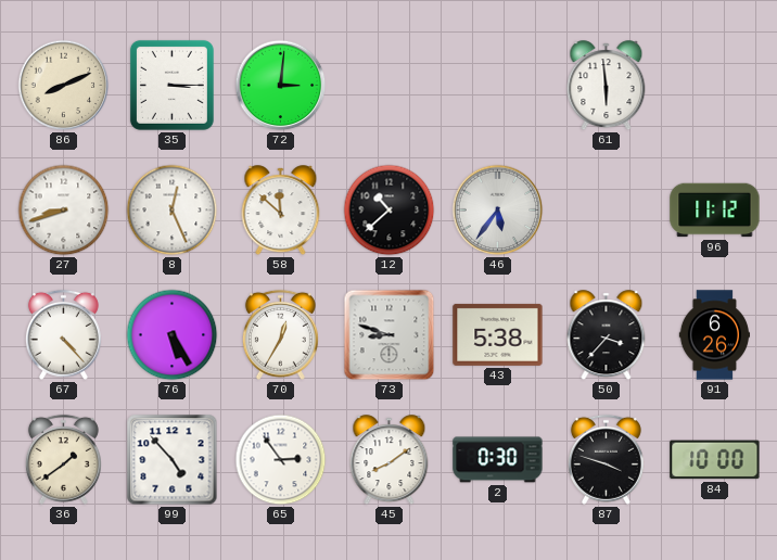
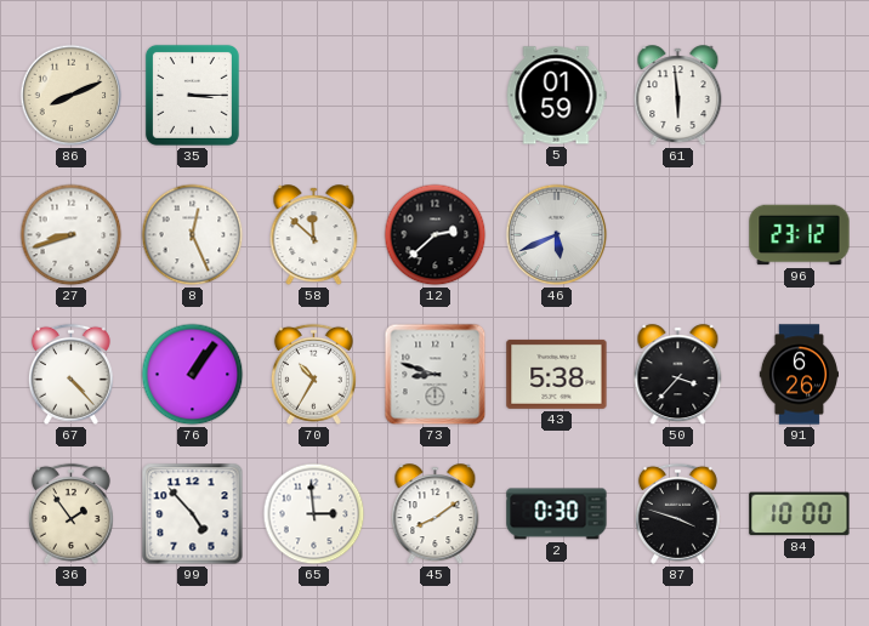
72: 3:01 -> none
5: none -> 01:59
12: 10:38 -> 2:38
46: 5:36 -> 5:41
96: 11:12 -> 23:12
76: 5:25 -> 1:06
70: 12:35 -> 10:35
36: 1:39 -> 1:54
65: 2:54 -> 2:59
